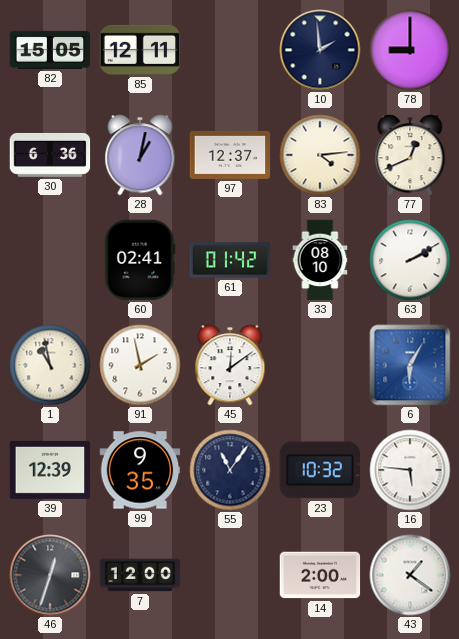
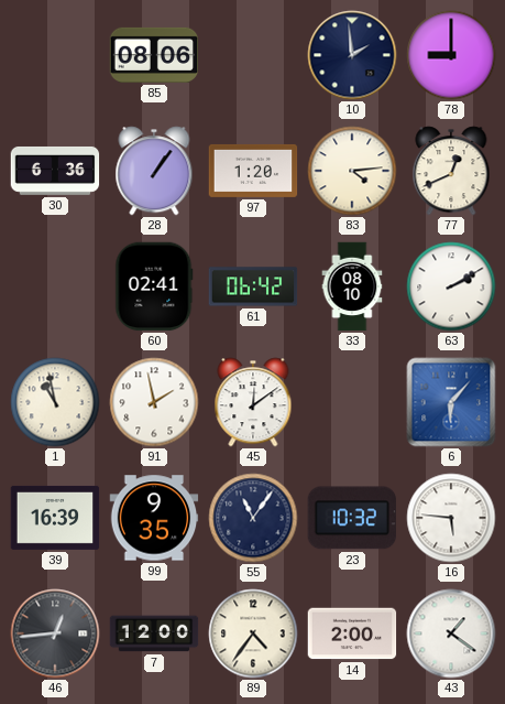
82: 15:05 -> none
85: 12:11 -> 08:06
28: 1:02 -> 1:06
97: 12:37 -> 1:20
61: 01:42 -> 06:42
6: 6:05 -> 6:07
39: 12:39 -> 16:39
46: 12:33 -> 12:44
89: none -> 4:36
